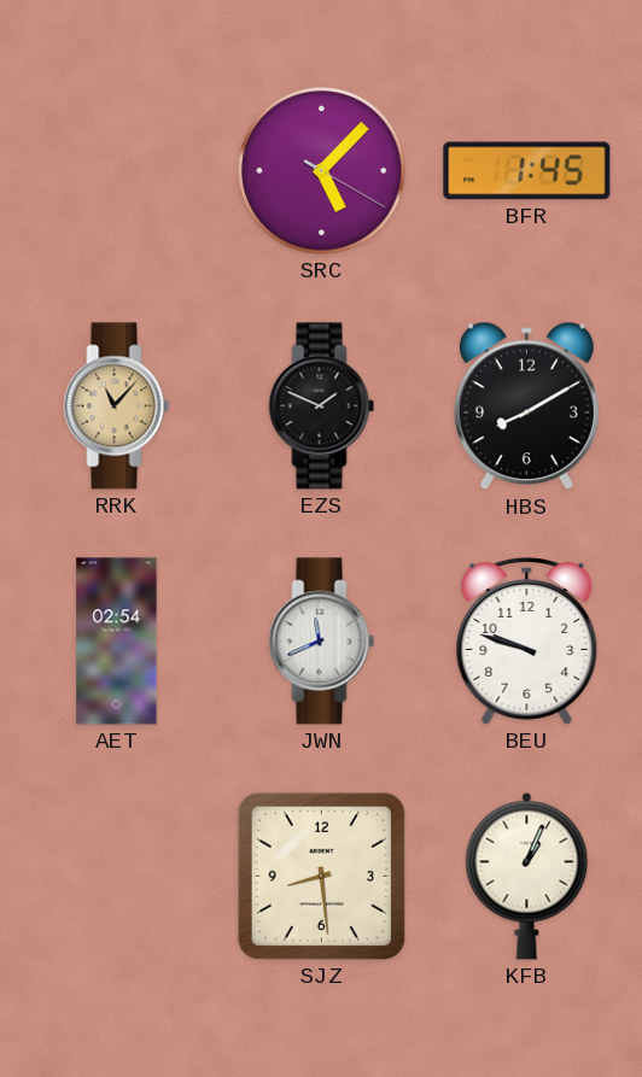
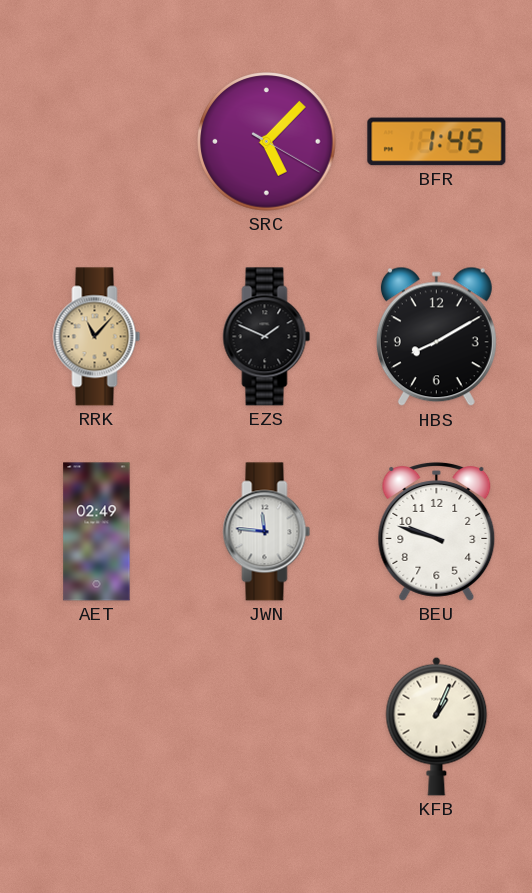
AET: 02:54 -> 02:49
JWN: 11:41 -> 11:46
SJZ: 8:29 -> none
